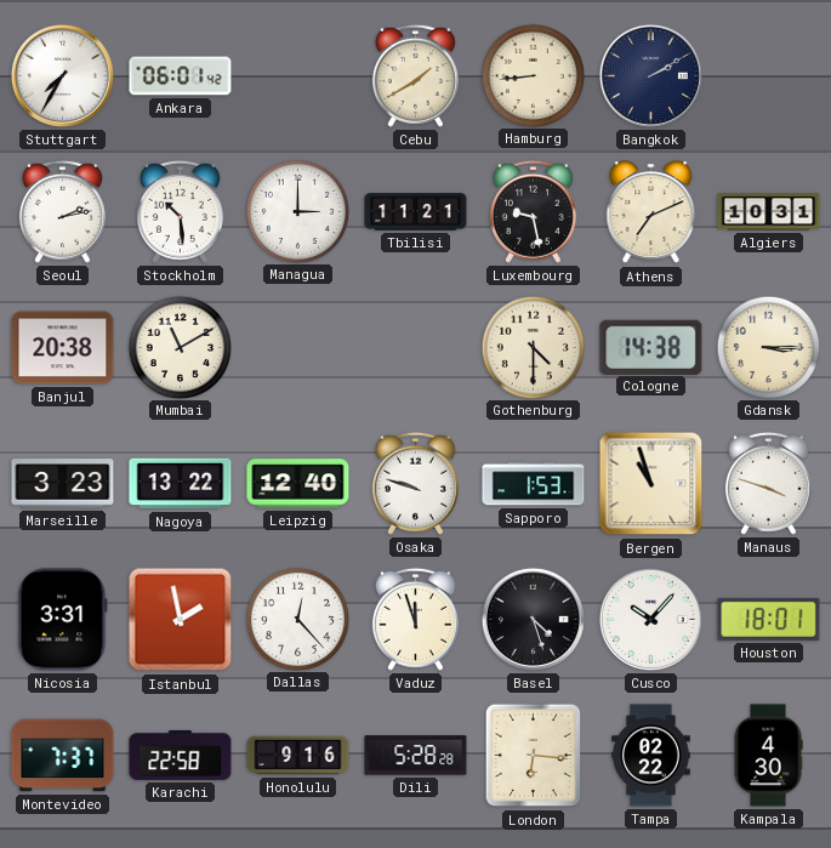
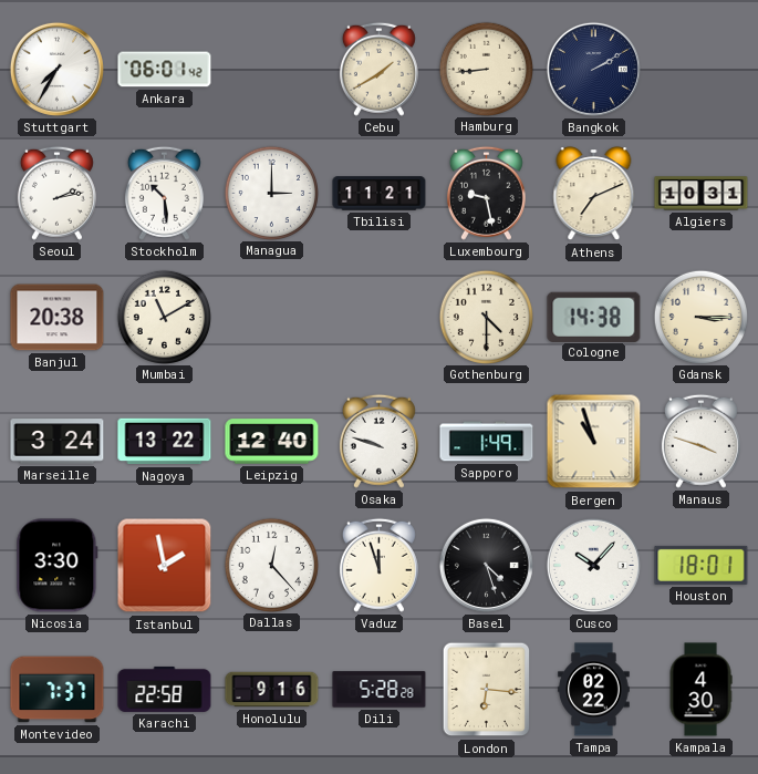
Marseille: 3:23 -> 3:24
Sapporo: 1:53 -> 1:49
Nicosia: 3:31 -> 3:30
